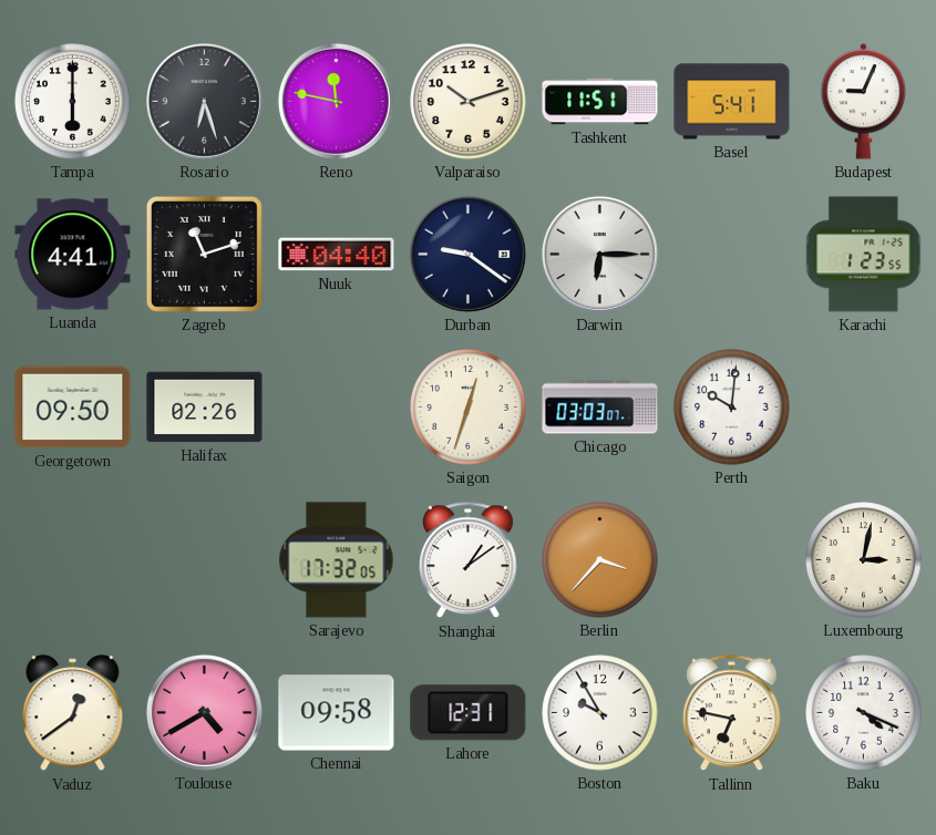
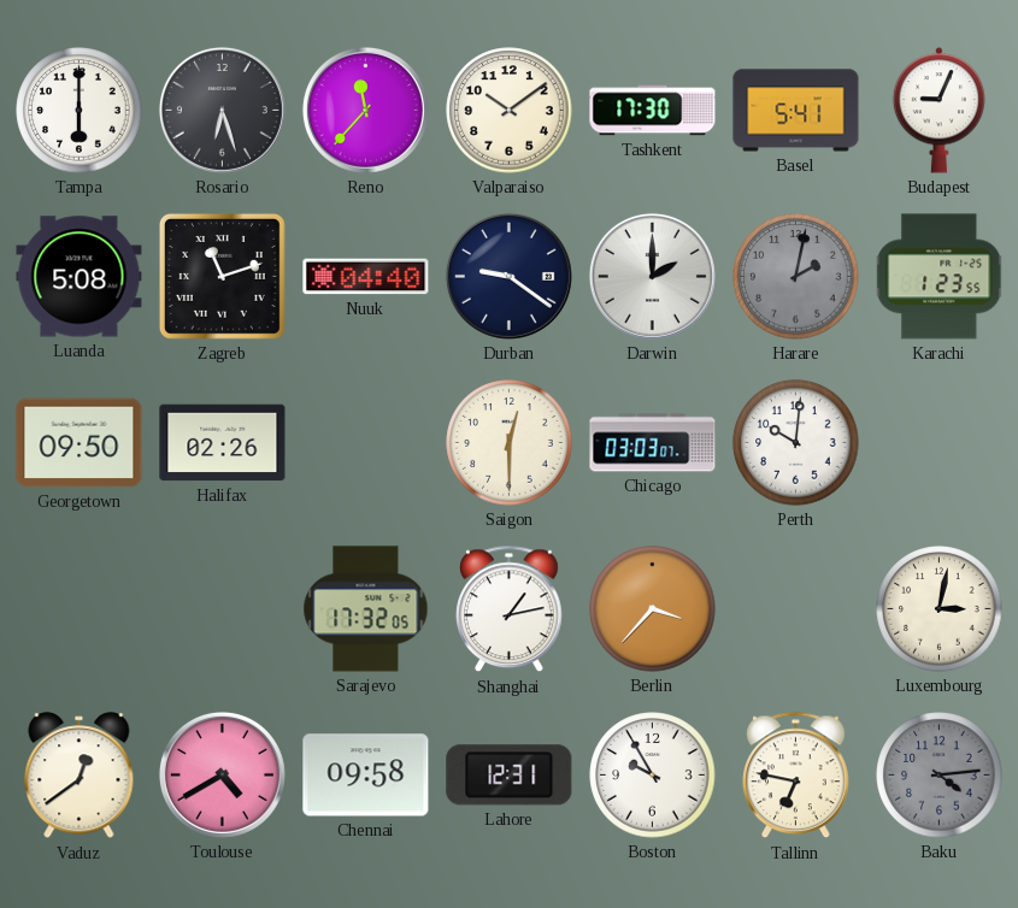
Reno: 11:47 -> 11:37
Valparaiso: 10:12 -> 10:09
Tashkent: 11:51 -> 17:30
Luanda: 4:41 -> 5:08
Darwin: 6:15 -> 2:00
Harare: none -> 2:02
Saigon: 12:33 -> 12:30
Shanghai: 1:09 -> 1:13
Baku: 4:19 -> 4:14
Baku dial: white -> grey
